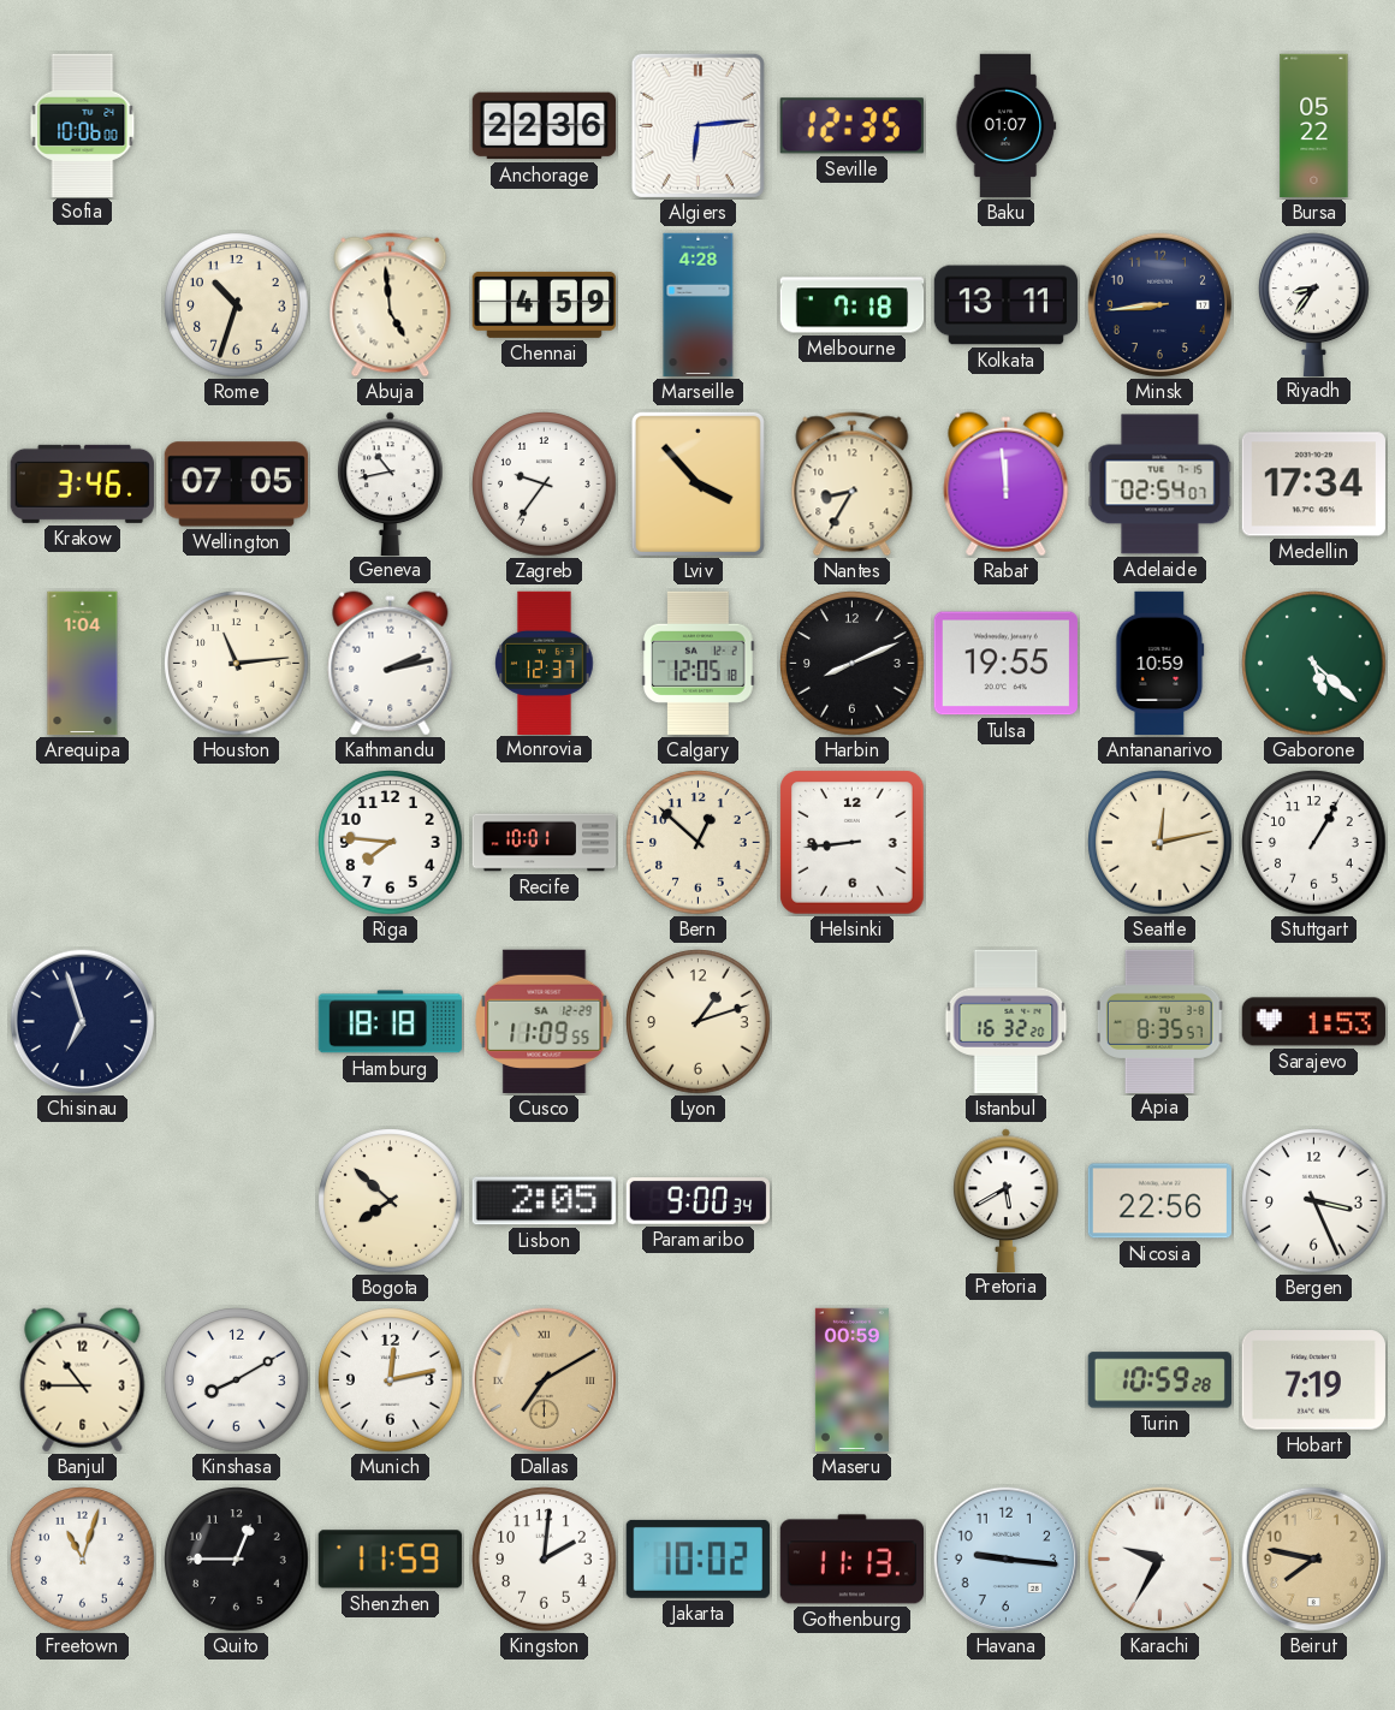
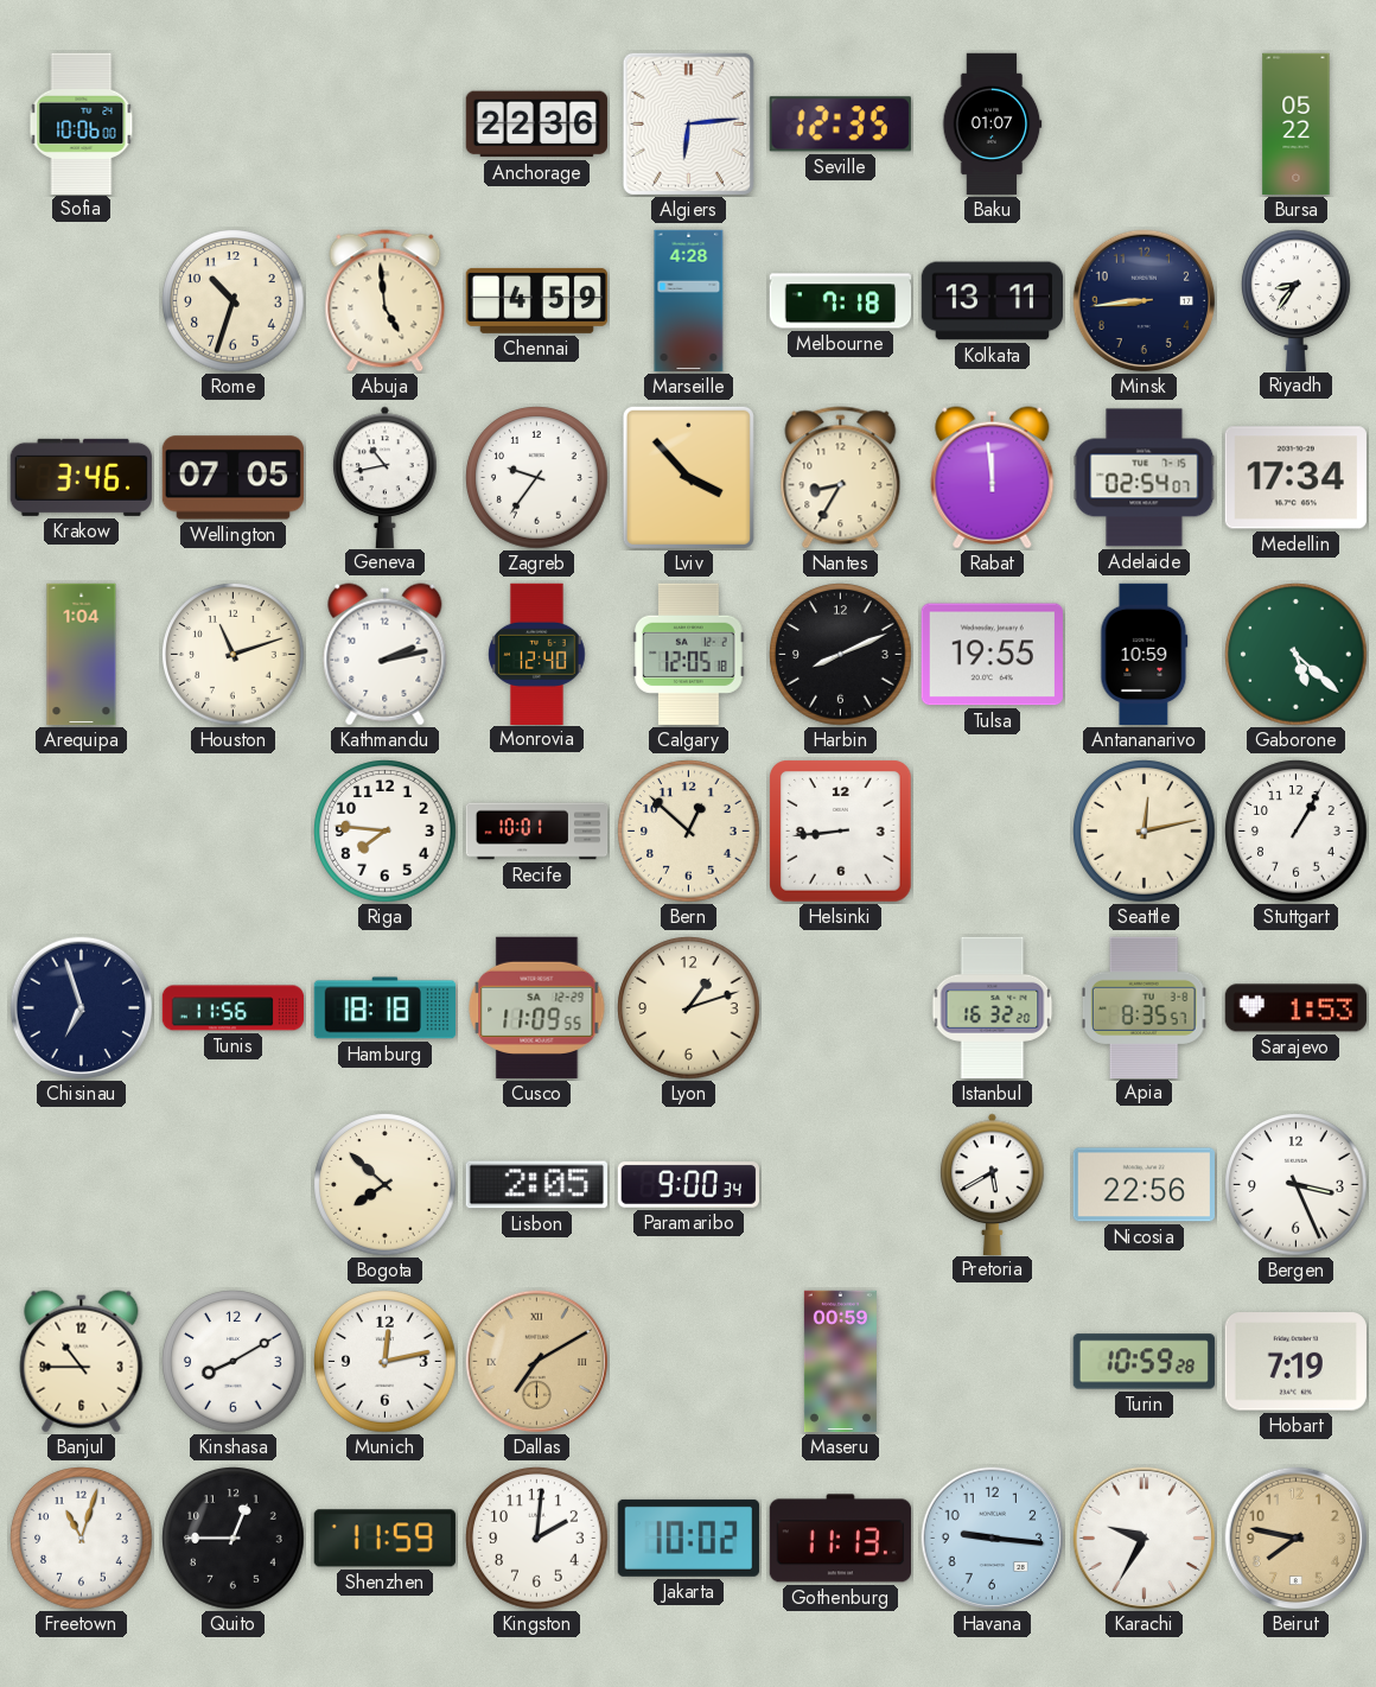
Houston: 11:14 -> 11:12
Monrovia: 12:37 -> 12:40
Tunis: none -> 11:56
